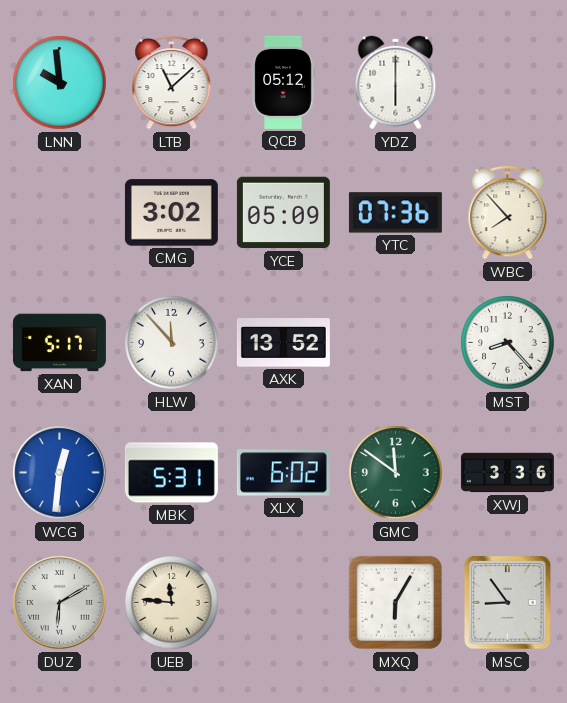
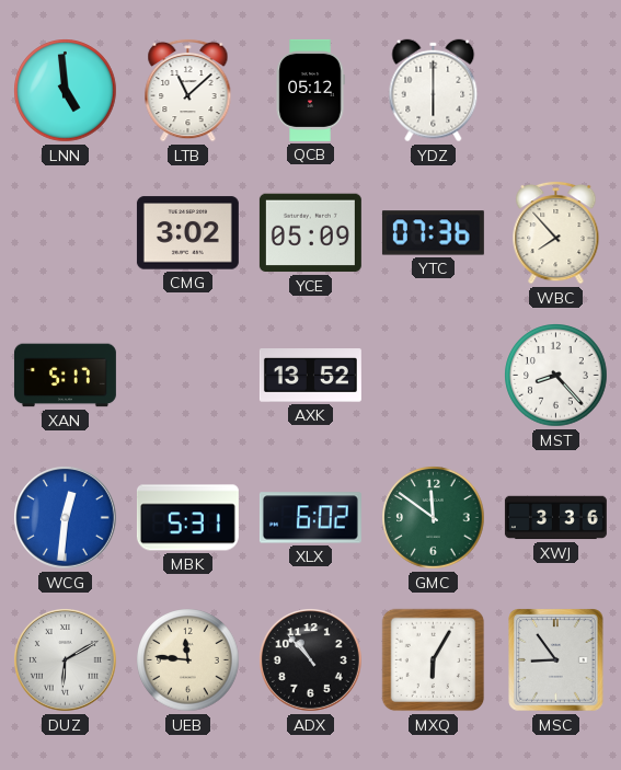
LNN: 9:59 -> 4:59
HLW: 11:53 -> none
ADX: none -> 10:53
